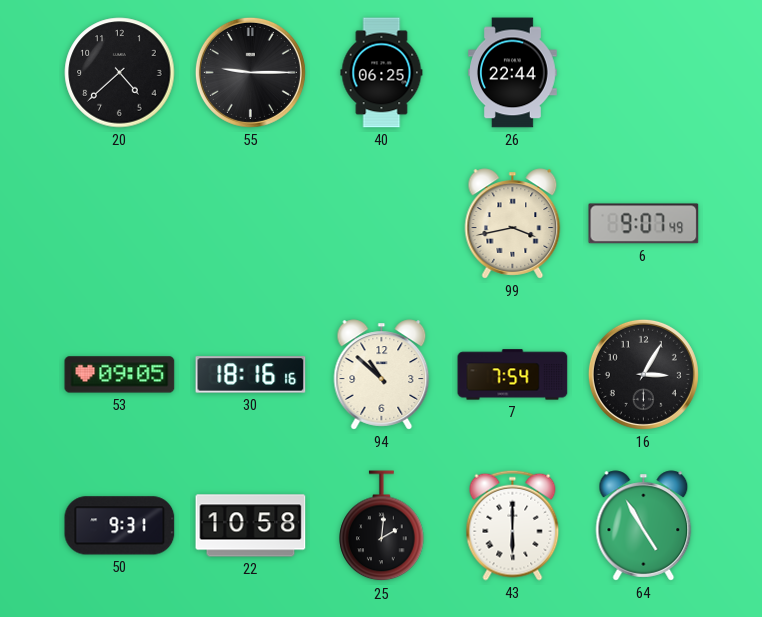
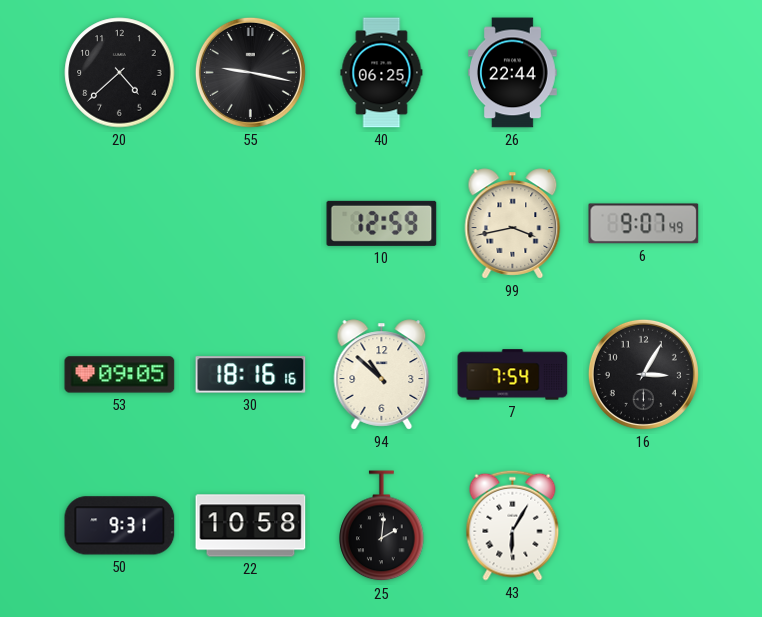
55: 9:15 -> 9:17
10: none -> 12:59
43: 6:00 -> 6:05
64: 4:55 -> none
